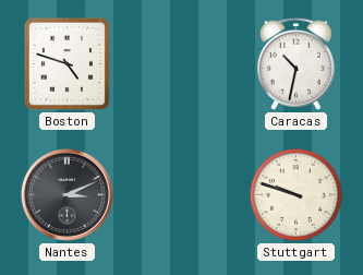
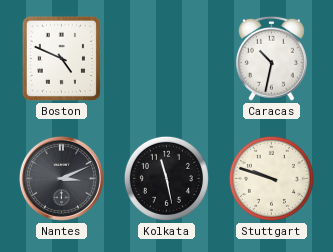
Boston: 4:48 -> 4:49
Kolkata: none -> 11:28
